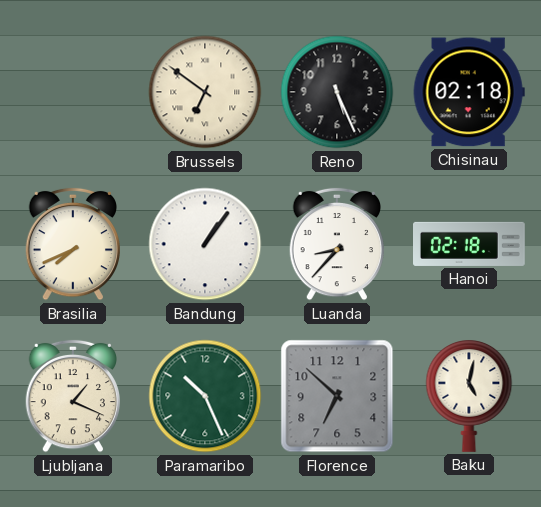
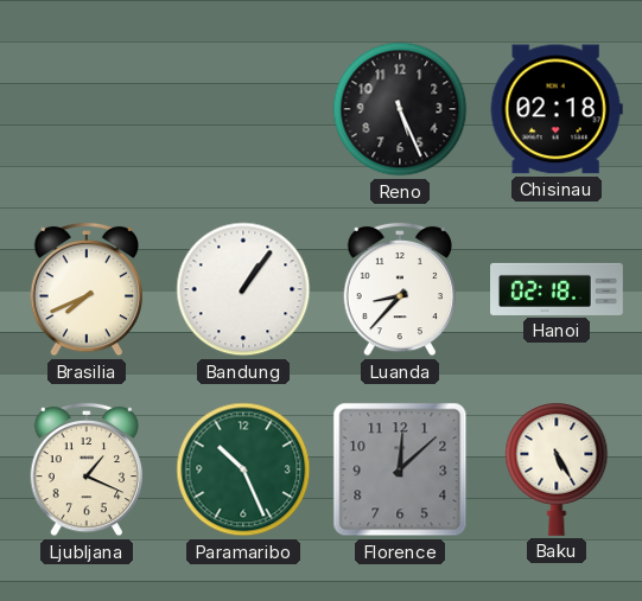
Brussels: 6:51 -> none
Florence: 6:52 -> 12:08
Baku: 5:02 -> 5:25
